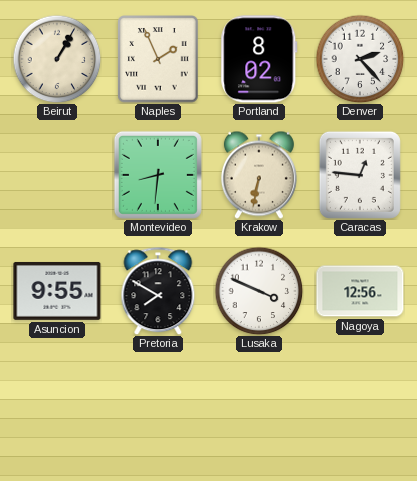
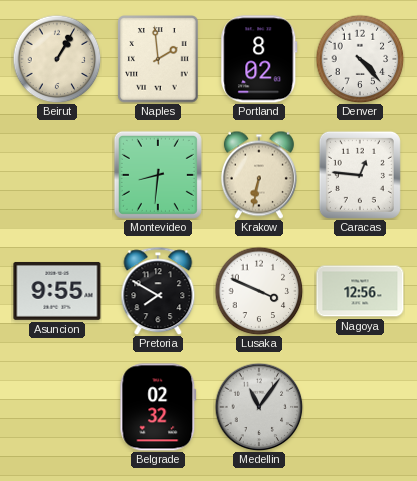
Naples: 1:56 -> 1:59
Denver: 2:23 -> 4:23
Belgrade: none -> 02:32
Medellin: none -> 11:06
